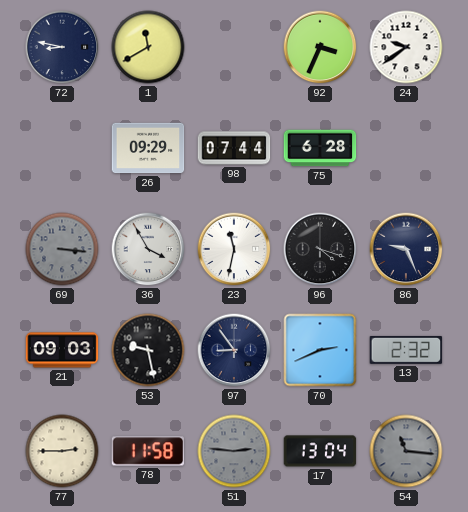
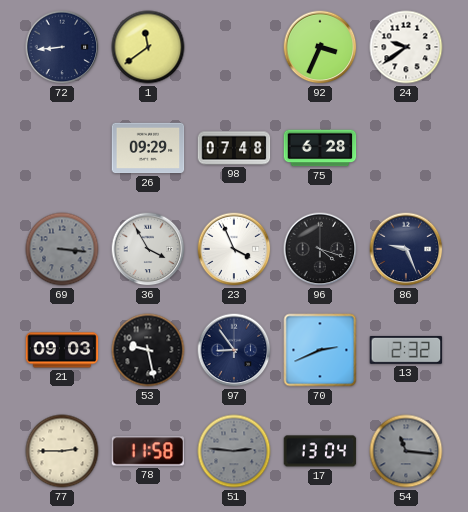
72: 8:47 -> 8:44
1: 11:40 -> 11:39
98: 07:44 -> 07:48
23: 11:32 -> 3:56
